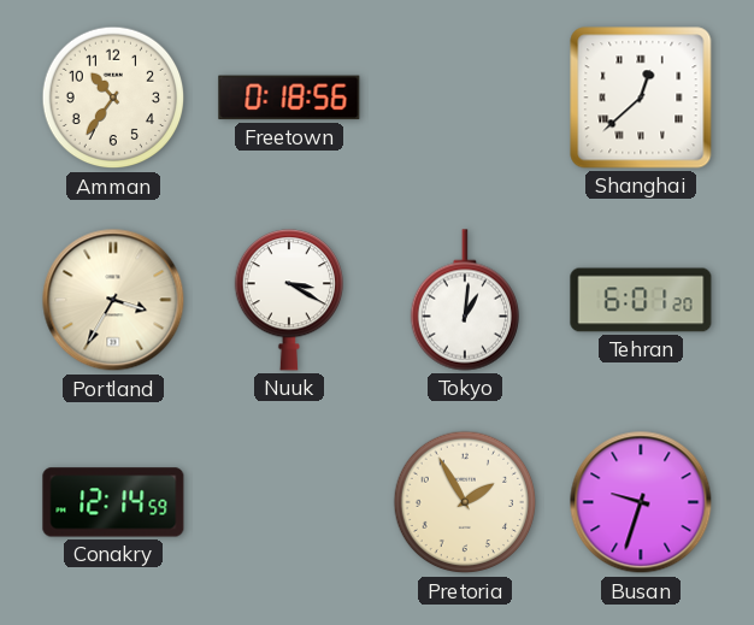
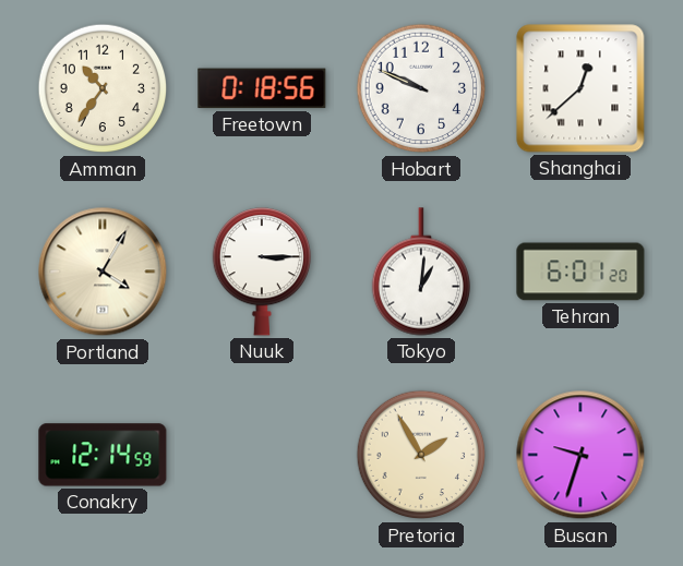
Hobart: none -> 9:49
Portland: 3:35 -> 4:05
Nuuk: 3:20 -> 3:15
